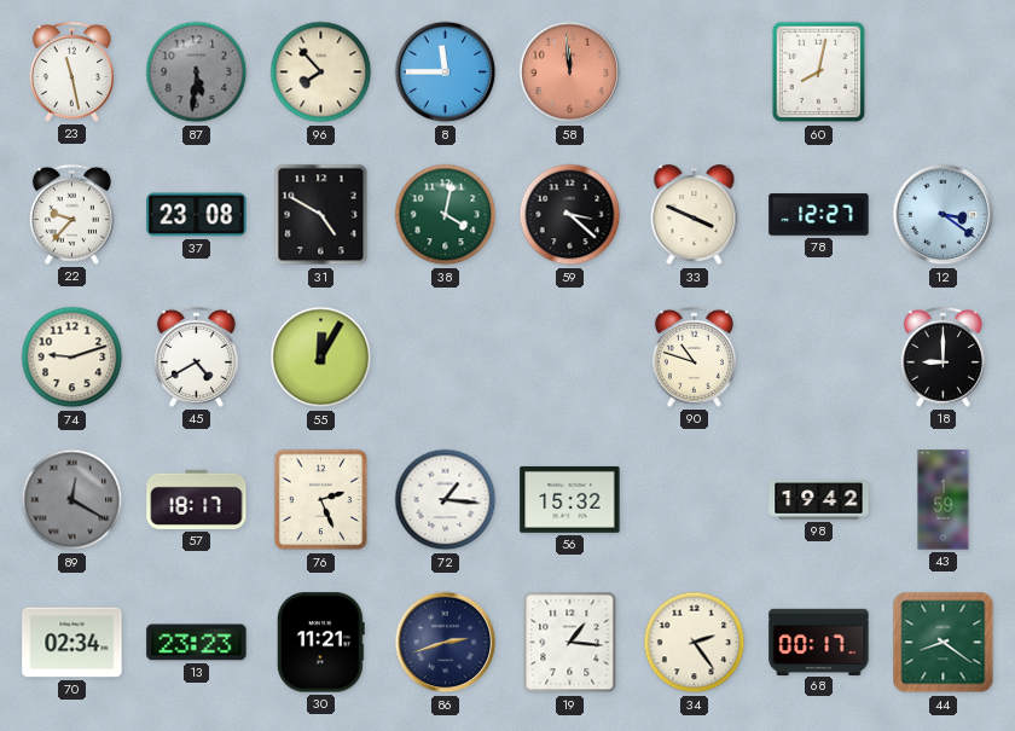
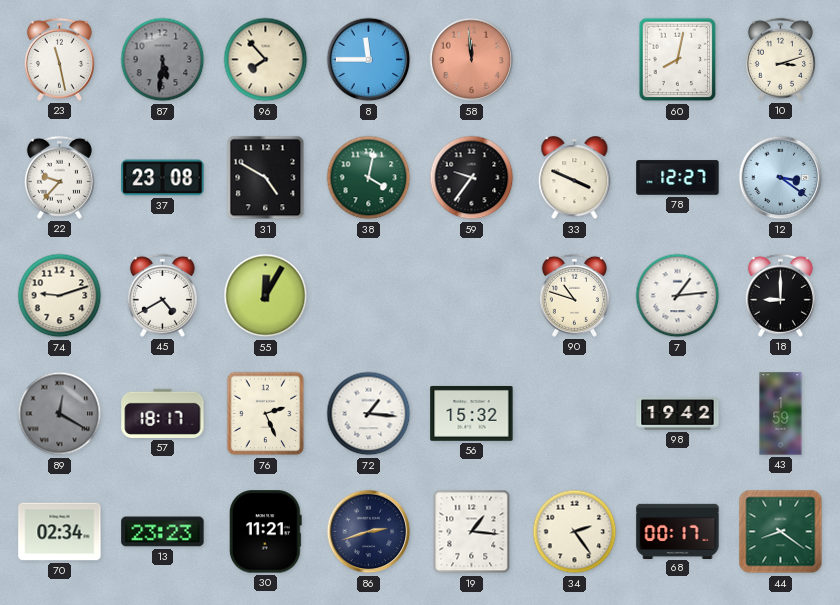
10: none -> 3:12
59: 3:22 -> 9:36
7: none -> 1:14
